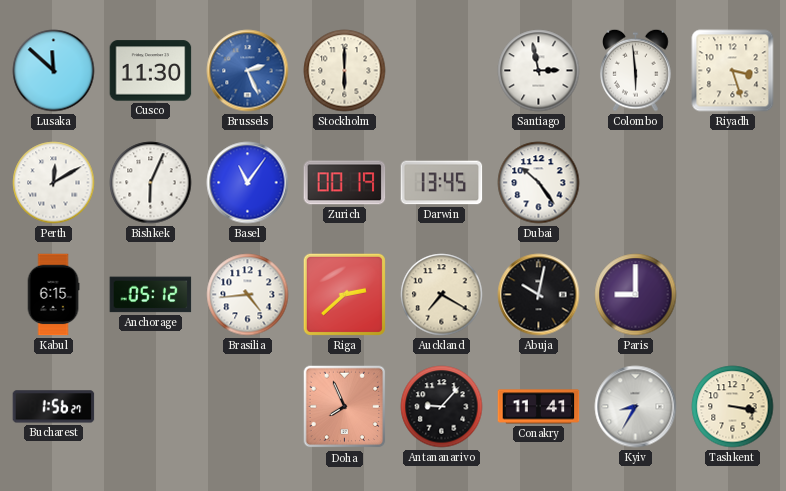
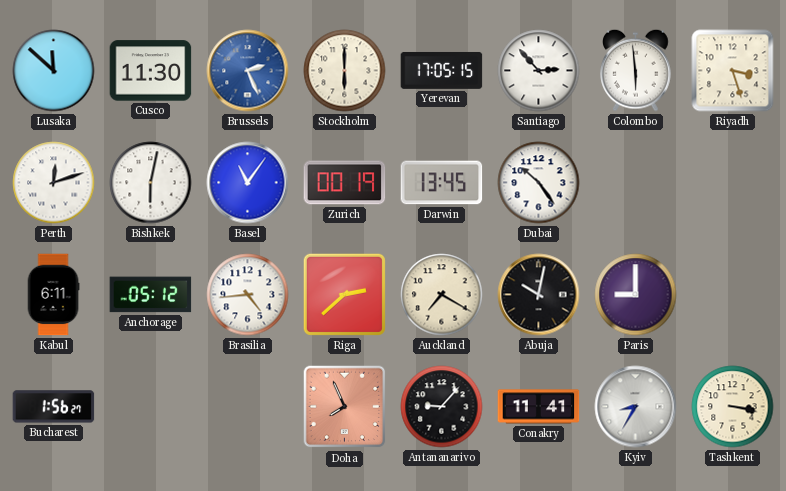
Yerevan: none -> 17:05
Santiago: 2:58 -> 2:53
Perth: 12:10 -> 12:12
Bishkek: 6:04 -> 6:02
Kabul: 6:15 -> 6:11
